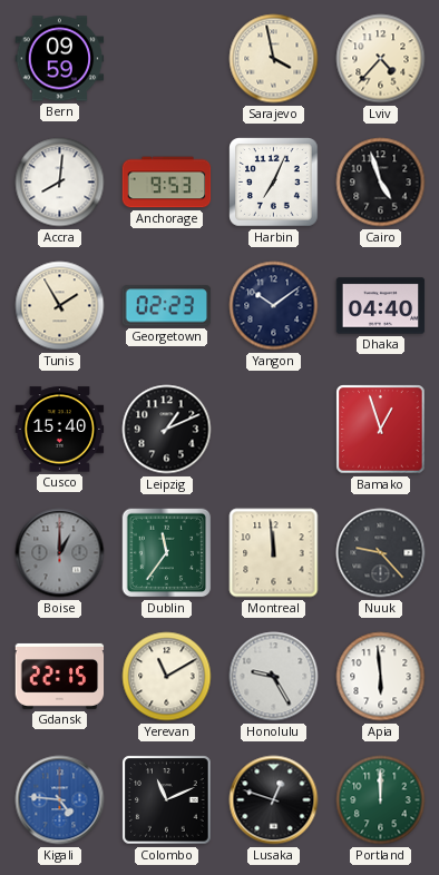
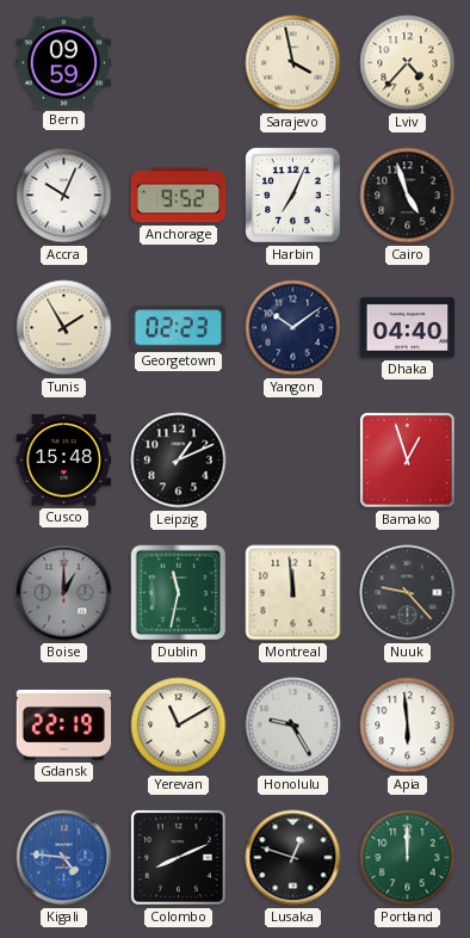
Accra: 8:01 -> 10:04
Anchorage: 9:53 -> 9:52
Cusco: 15:40 -> 15:48
Dublin: 11:36 -> 11:32
Gdansk: 22:15 -> 22:19
Colombo: 11:11 -> 8:11
